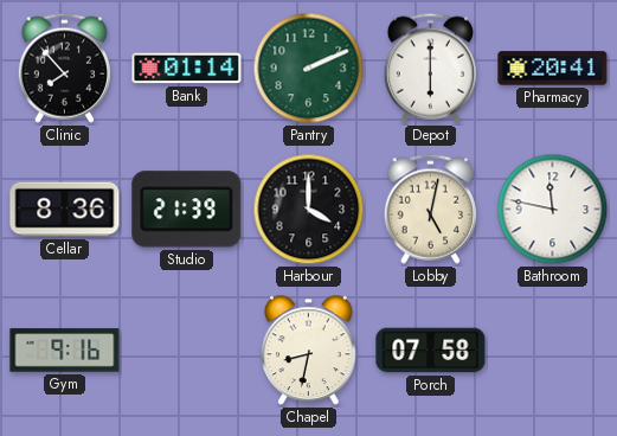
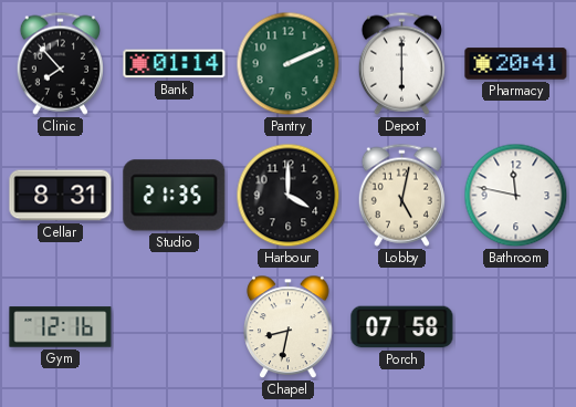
Cellar: 8:36 -> 8:31
Studio: 21:39 -> 21:35
Gym: 9:16 -> 12:16
